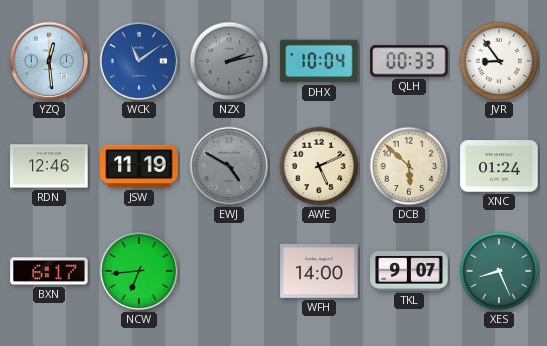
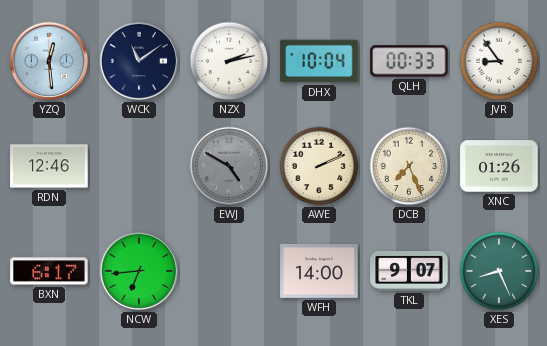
WCK dial: blue -> navy
NZX dial: grey -> white
JSW: 11:19 -> none
AWE: 5:11 -> 2:11
DCB: 5:52 -> 7:26
XNC: 01:24 -> 01:26
